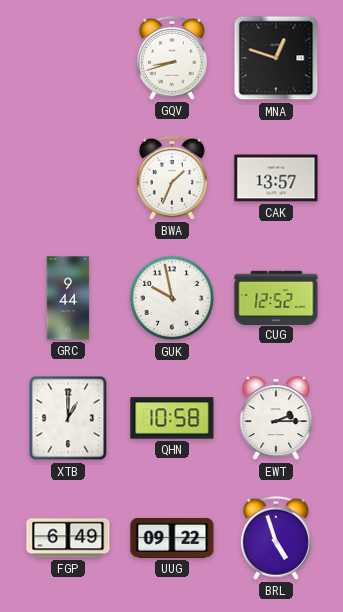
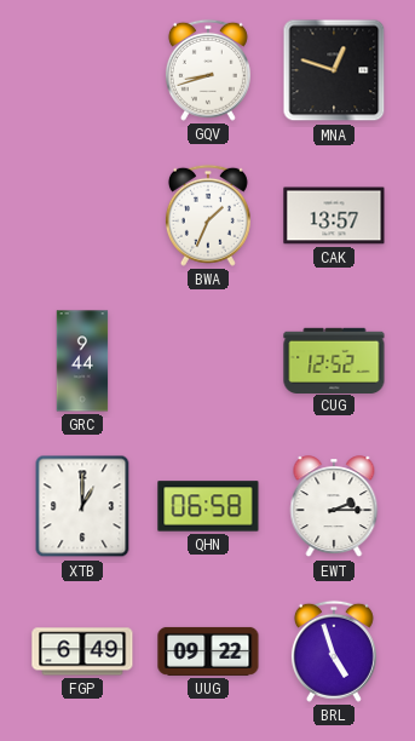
GUK: 9:58 -> none
QHN: 10:58 -> 06:58
